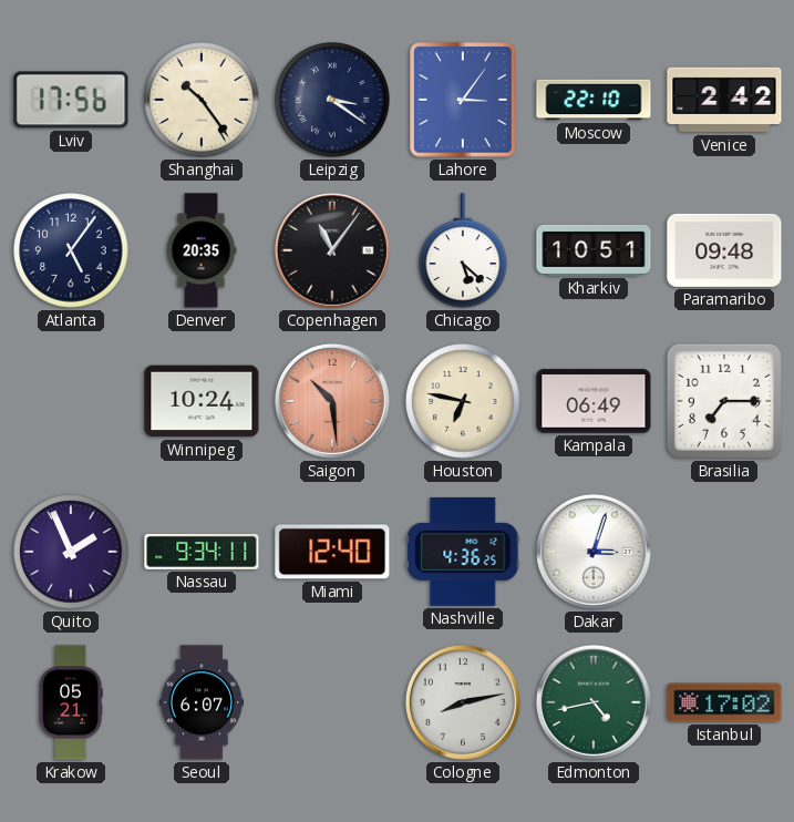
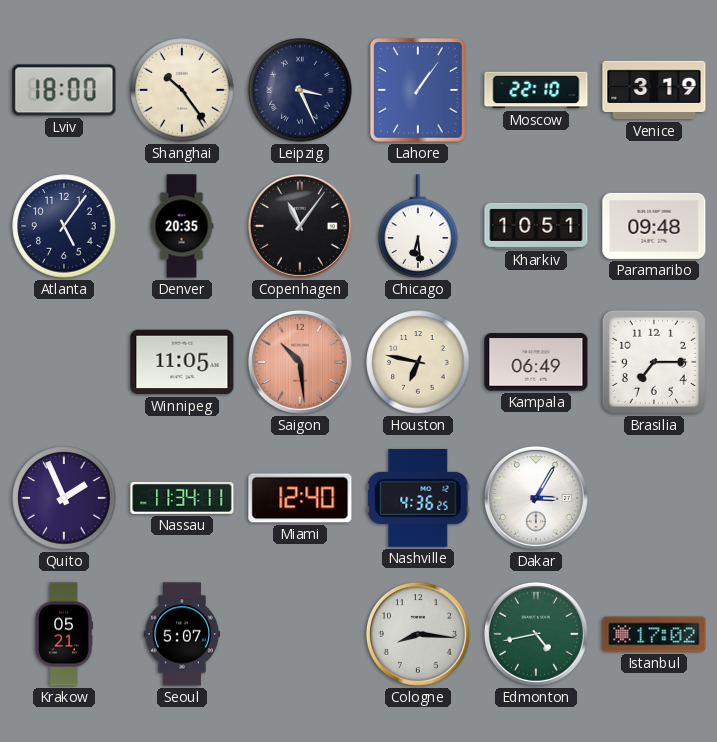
Lviv: 17:56 -> 18:00
Leipzig: 3:21 -> 3:26
Lahore: 3:06 -> 1:06
Venice: 2:42 -> 3:19
Chicago: 5:22 -> 6:29
Winnipeg: 10:24 -> 11:05
Nassau: 9:34 -> 11:34
Dakar: 3:03 -> 3:05
Seoul: 6:07 -> 5:07
Cologne: 8:13 -> 8:16
